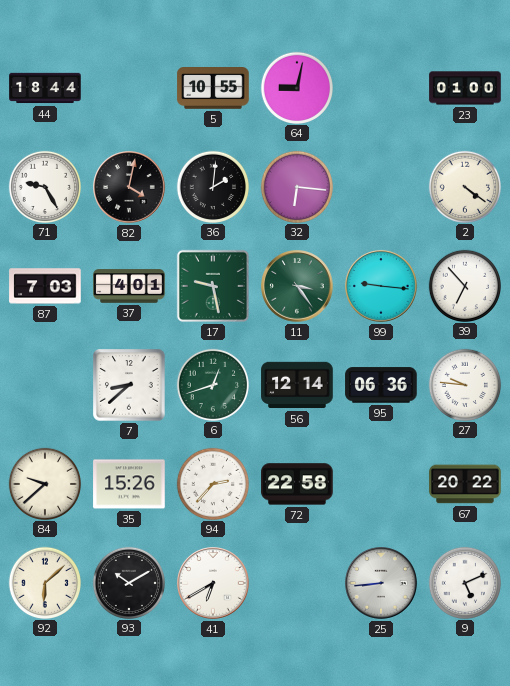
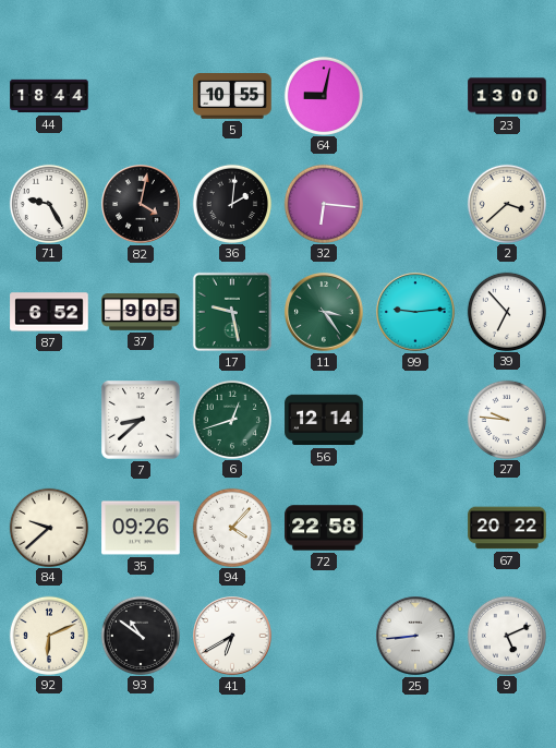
23: 01:00 -> 13:00
2: 4:21 -> 3:38
87: 7:03 -> 6:52
37: 4:01 -> 9:05
99: 9:16 -> 9:14
95: 06:36 -> none
35: 15:26 -> 09:26
94: 2:37 -> 4:07
92: 6:08 -> 6:11
93: 10:10 -> 10:51
